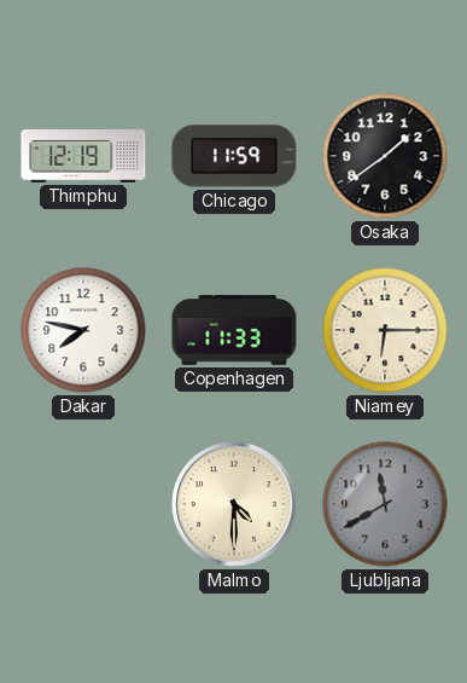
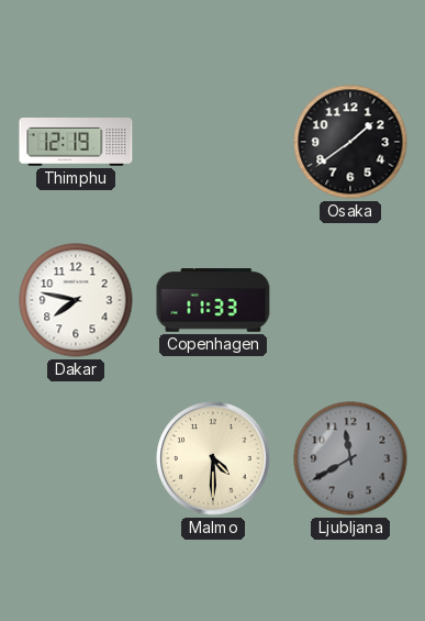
Chicago: 11:59 -> none
Niamey: 6:15 -> none
